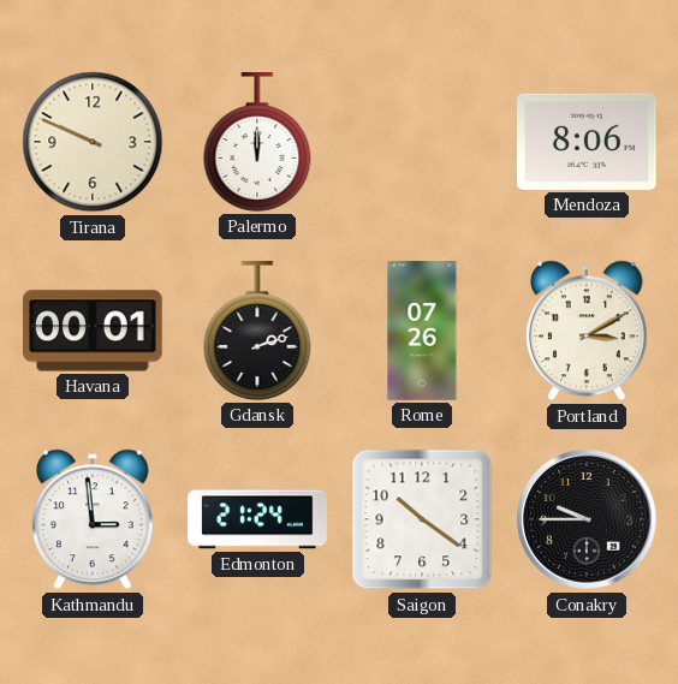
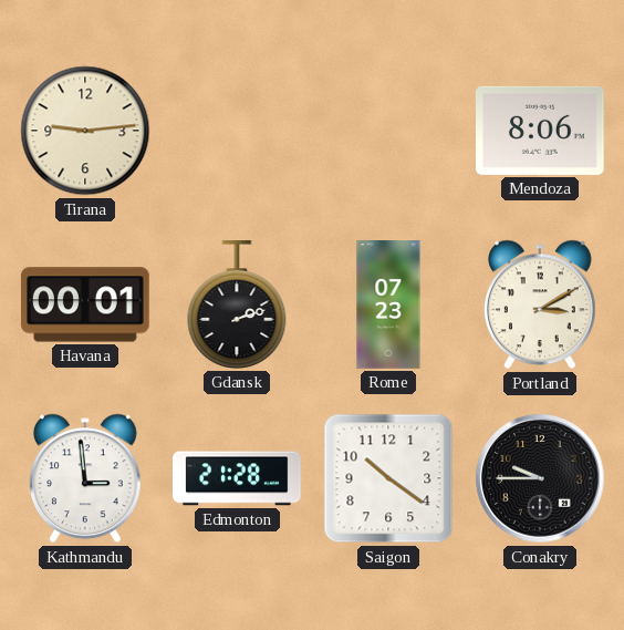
Tirana: 9:49 -> 9:14
Palermo: 12:00 -> none
Rome: 07:26 -> 07:23
Edmonton: 21:24 -> 21:28
